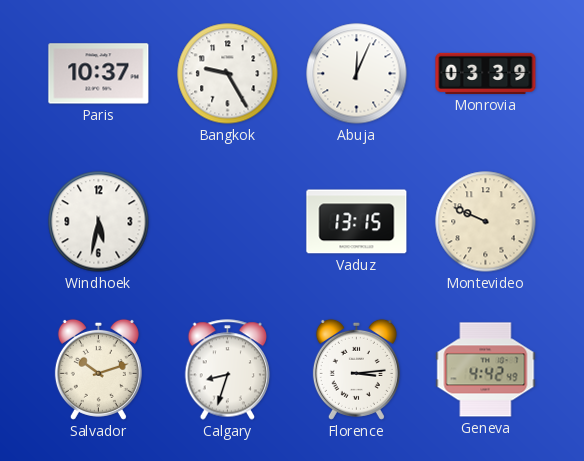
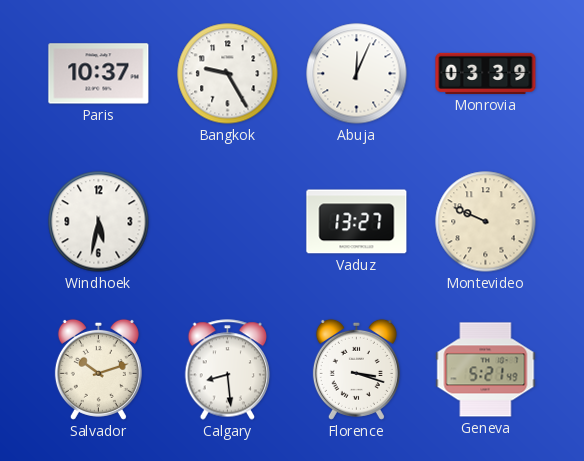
Vaduz: 13:15 -> 13:27
Calgary: 8:33 -> 8:29
Florence: 3:14 -> 3:18
Geneva: 4:42 -> 5:21
